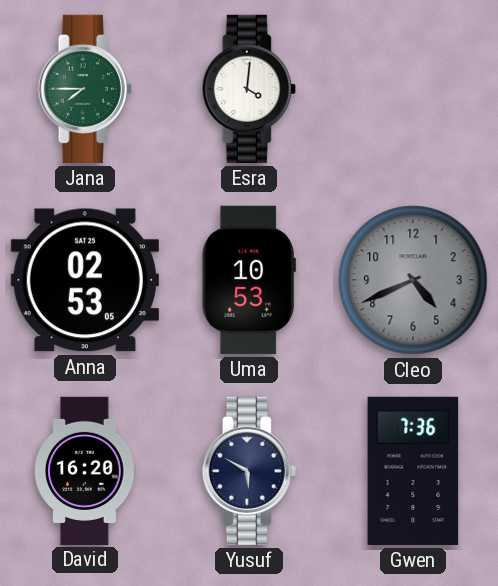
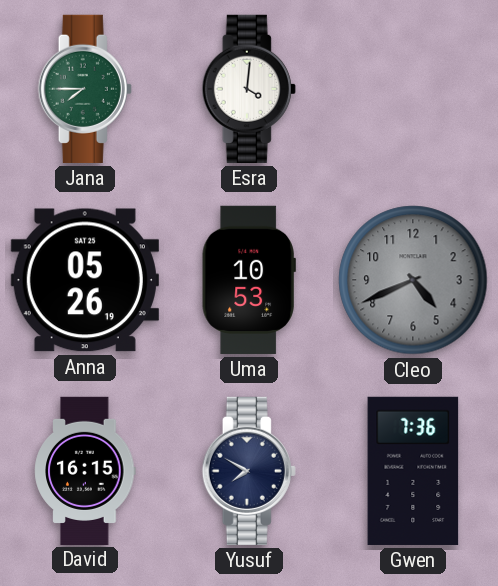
Anna: 02:53 -> 05:26
David: 16:20 -> 16:15
Yusuf: 5:50 -> 7:50
